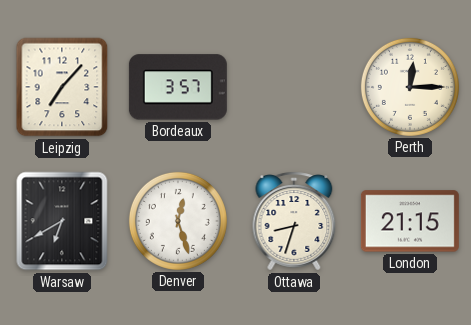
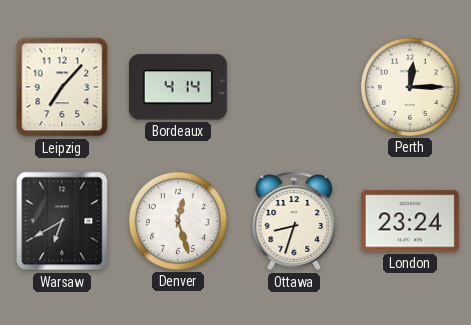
Bordeaux: 3:57 -> 4:14
London: 21:15 -> 23:24
